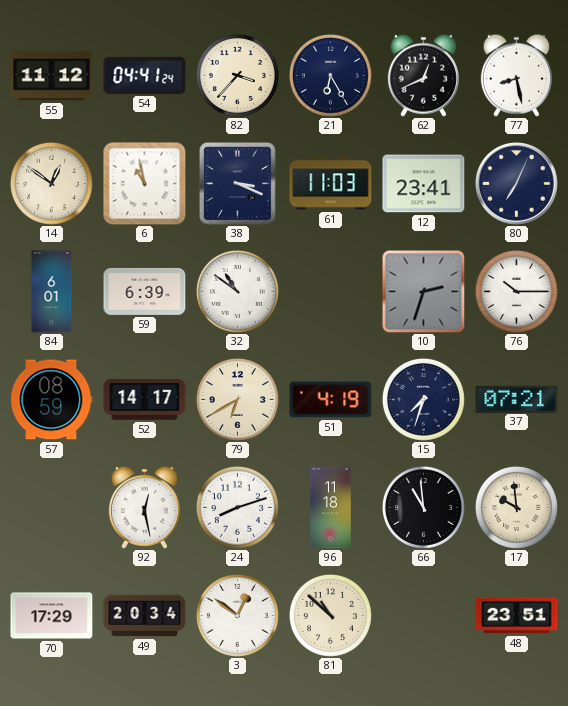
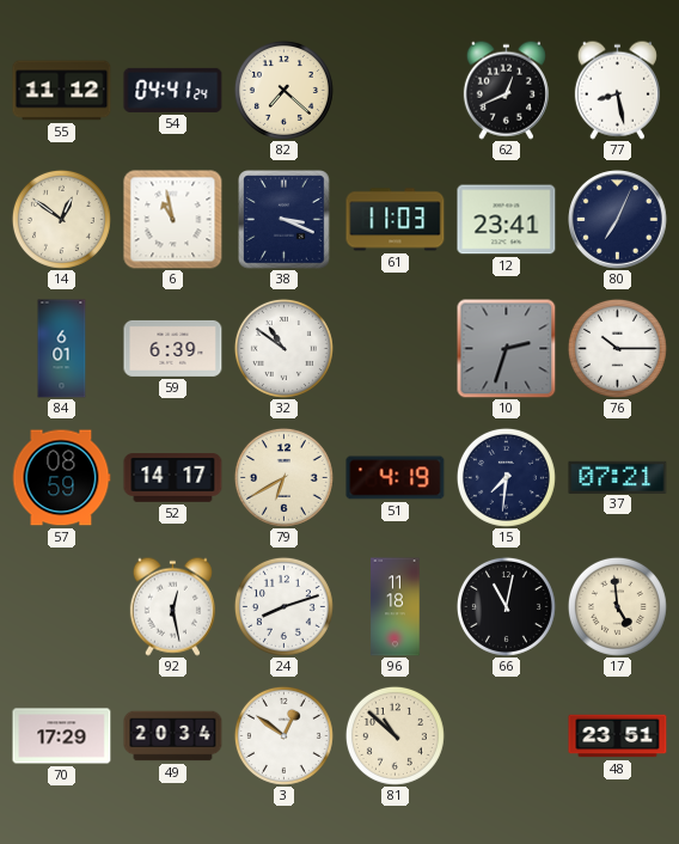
82: 3:37 -> 7:22
21: 6:25 -> none
15: 7:33 -> 7:31
66: 10:59 -> 11:02
17: 9:59 -> 4:59
